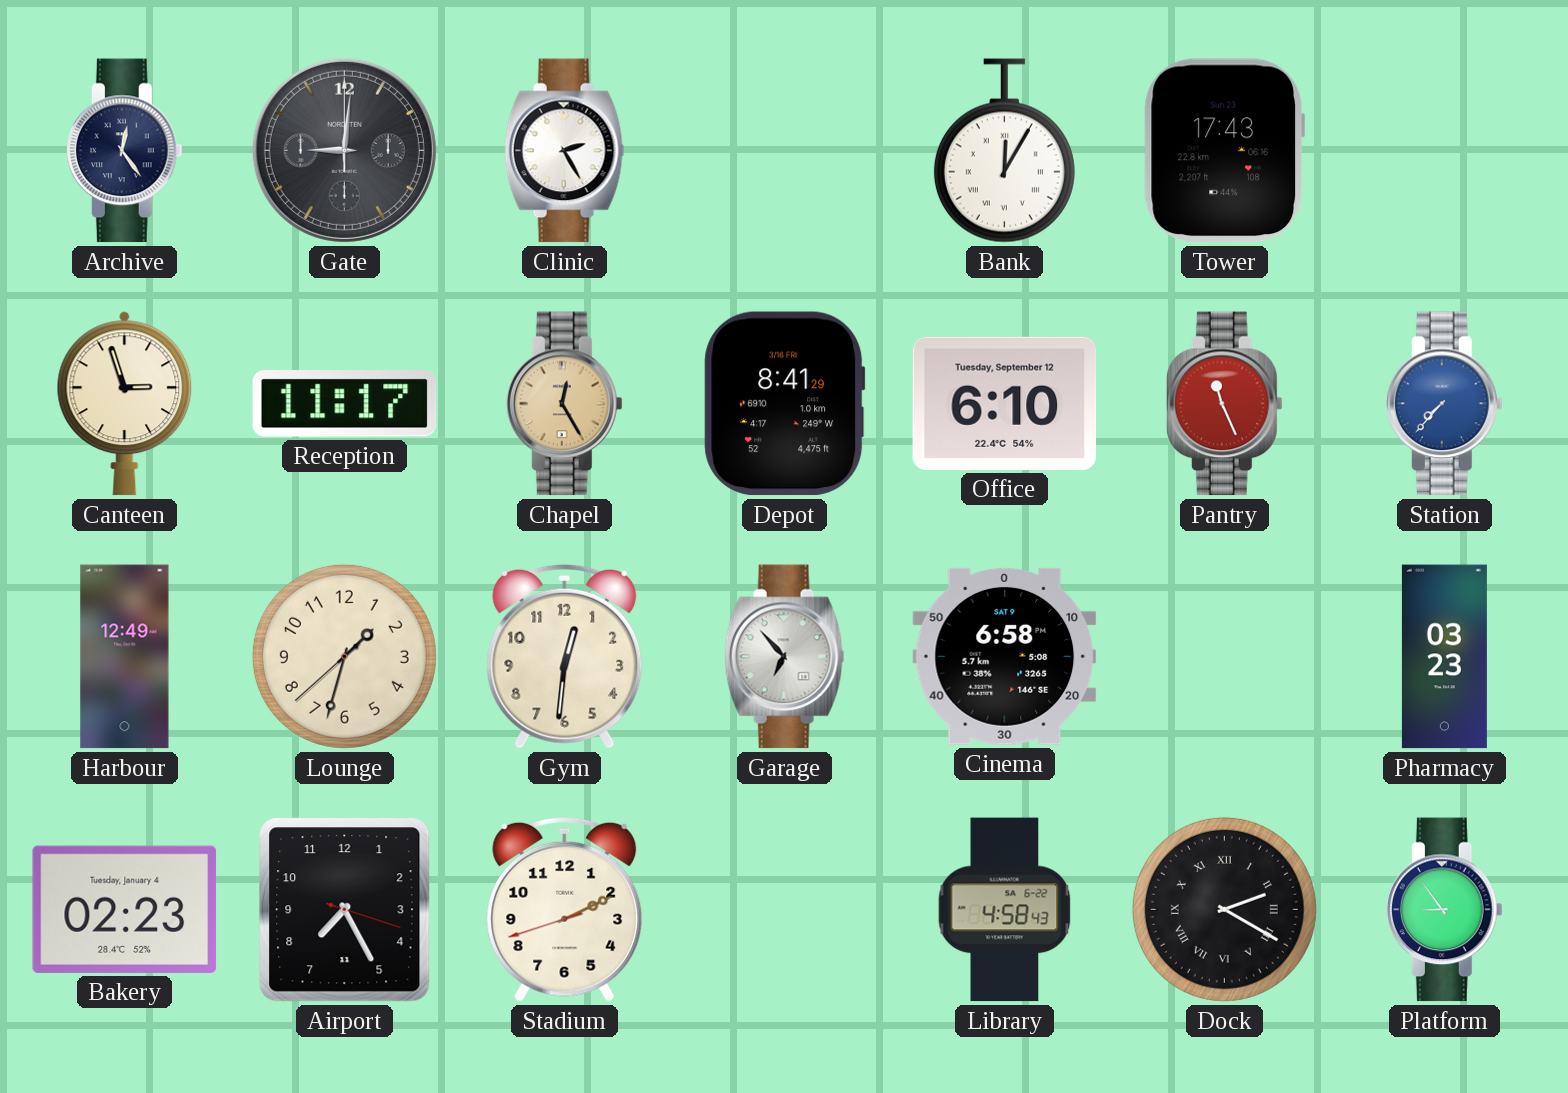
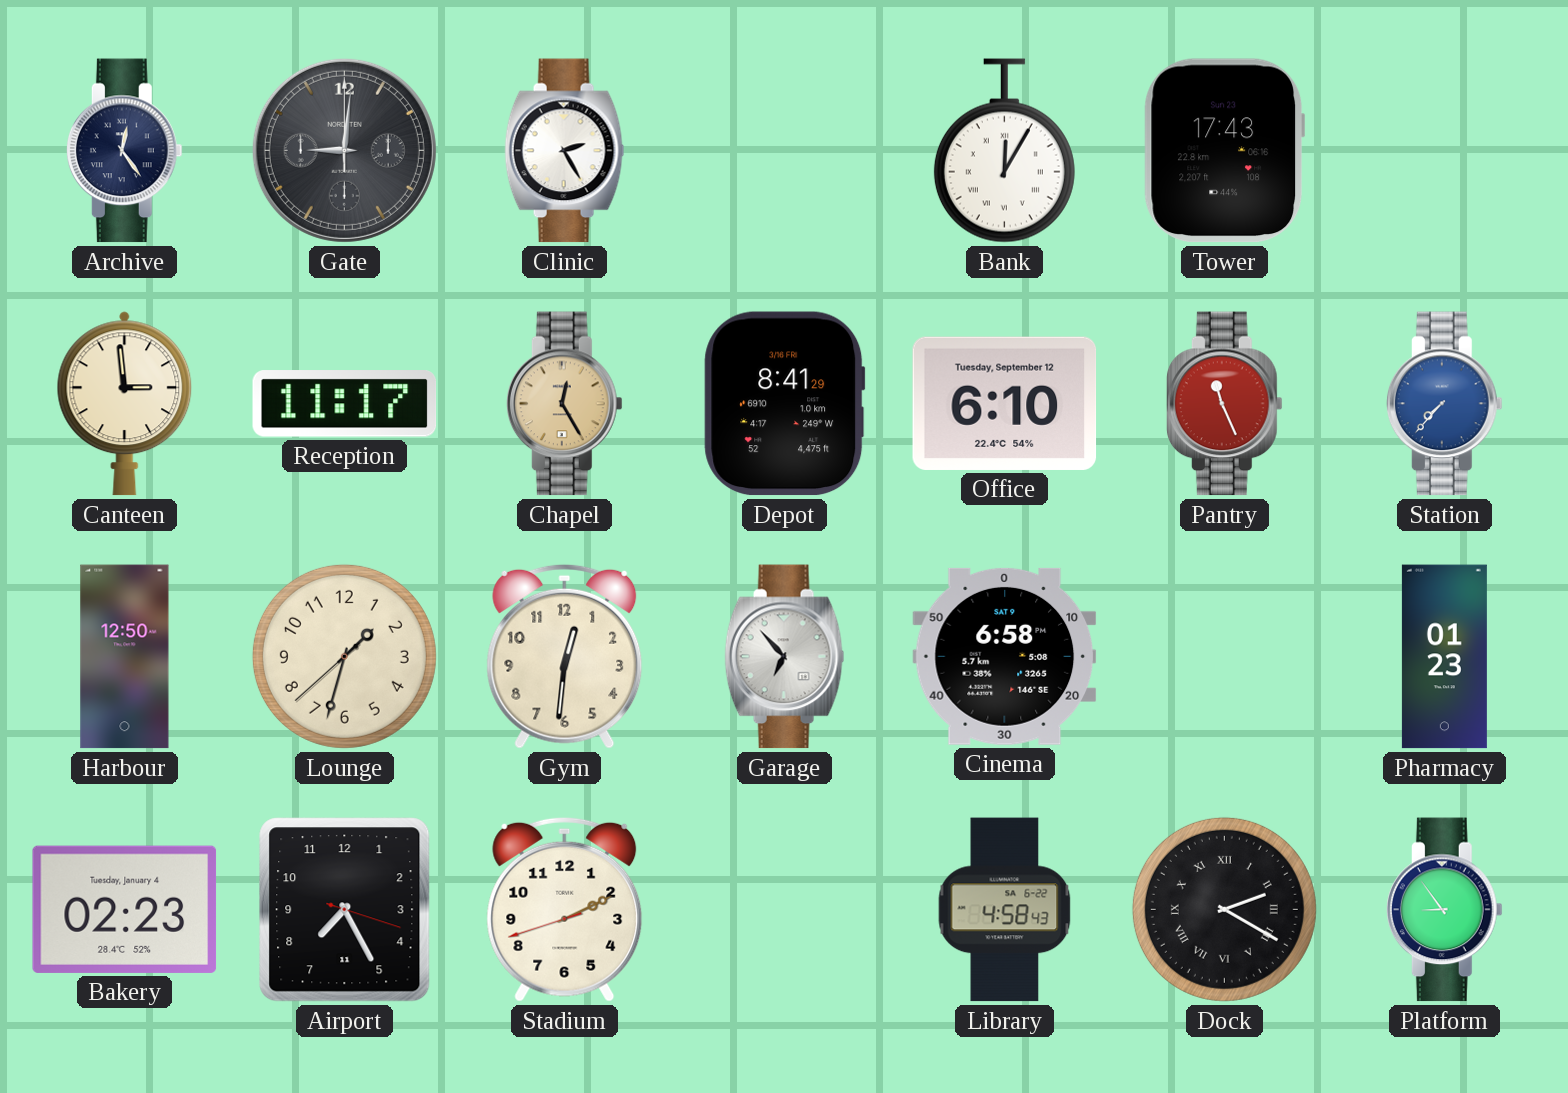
Canteen: 2:57 -> 2:59
Harbour: 12:49 -> 12:50
Pharmacy: 03:23 -> 01:23
